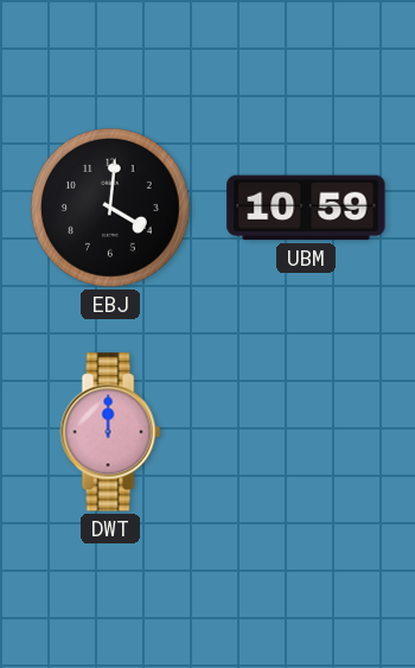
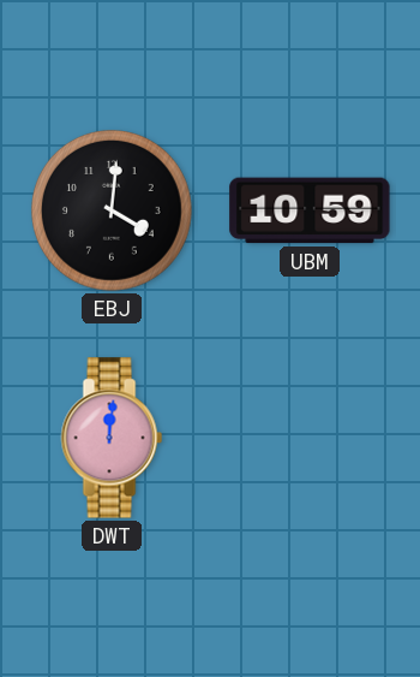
DWT: 12:00 -> 12:01
